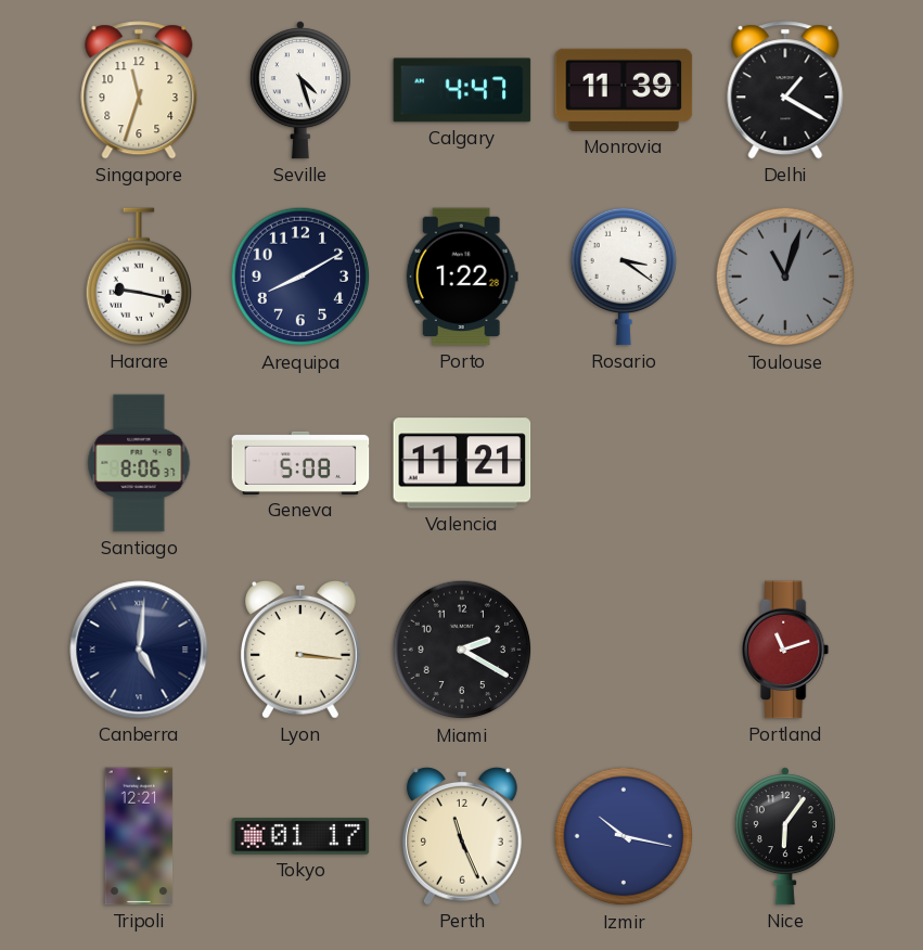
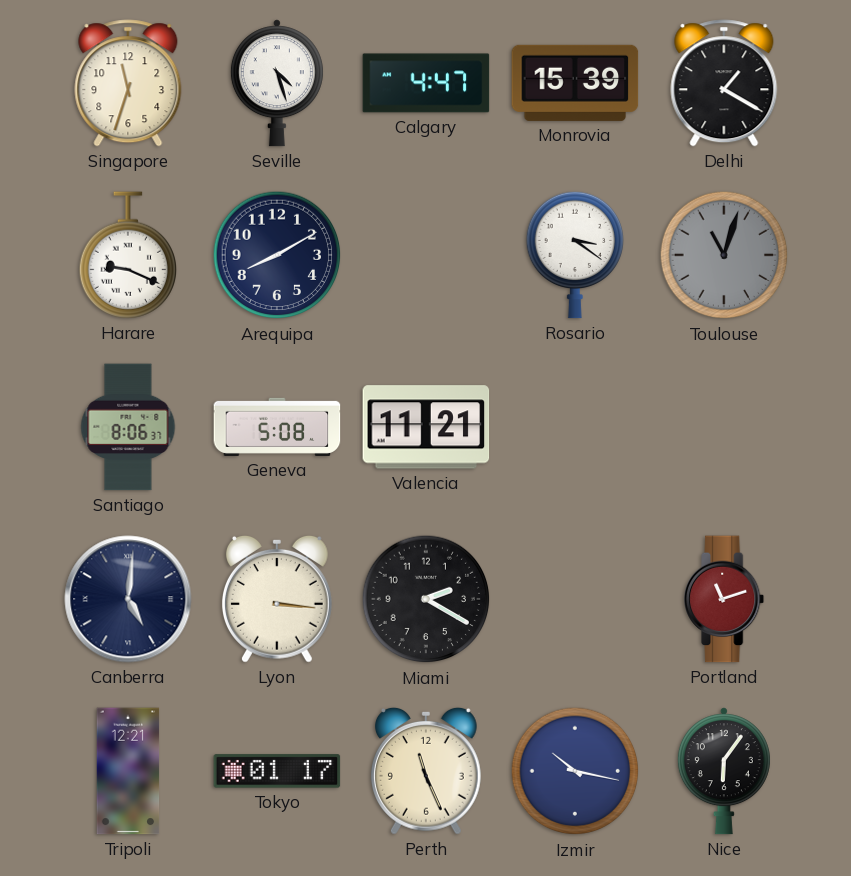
Monrovia: 11:39 -> 15:39
Harare: 9:17 -> 9:19
Porto: 1:22 -> none
